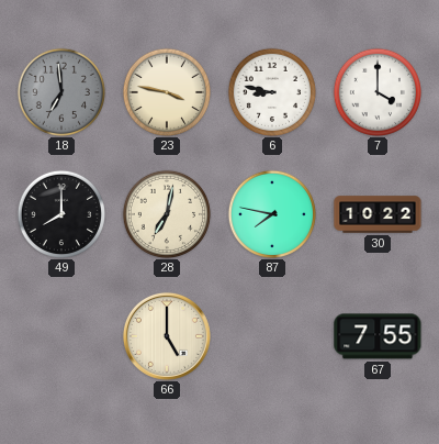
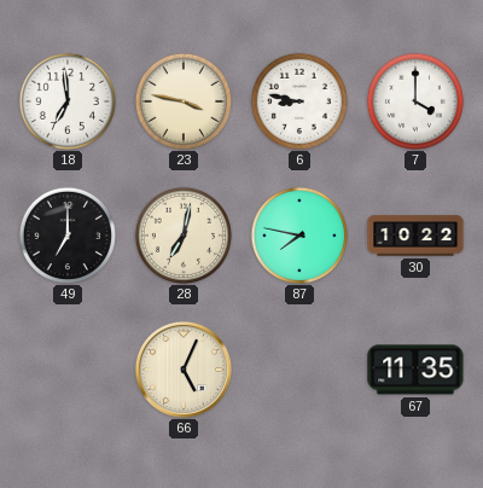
18 dial: grey -> white
49: 8:00 -> 7:00
66: 5:00 -> 5:04
67: 7:55 -> 11:35
